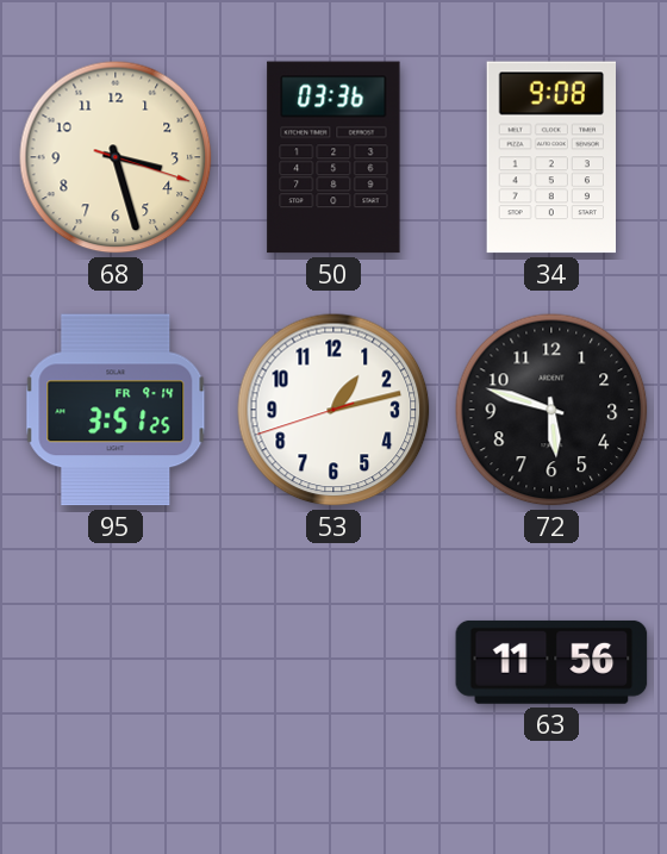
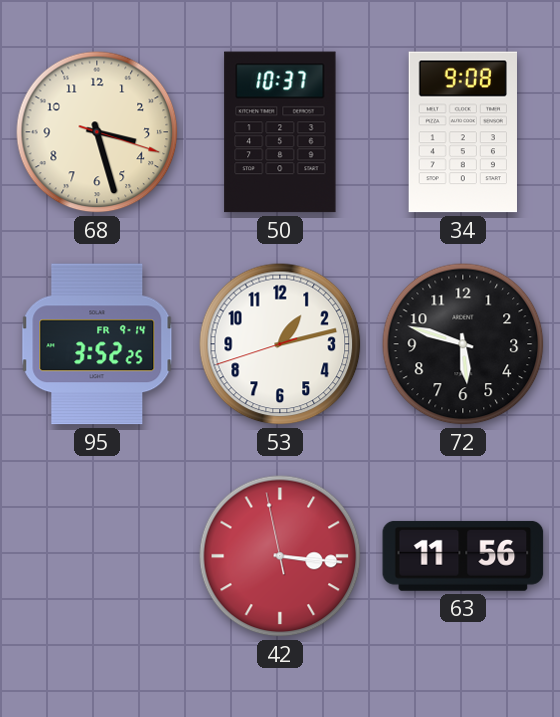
50: 03:36 -> 10:37
95: 3:51 -> 3:52
42: none -> 3:15
